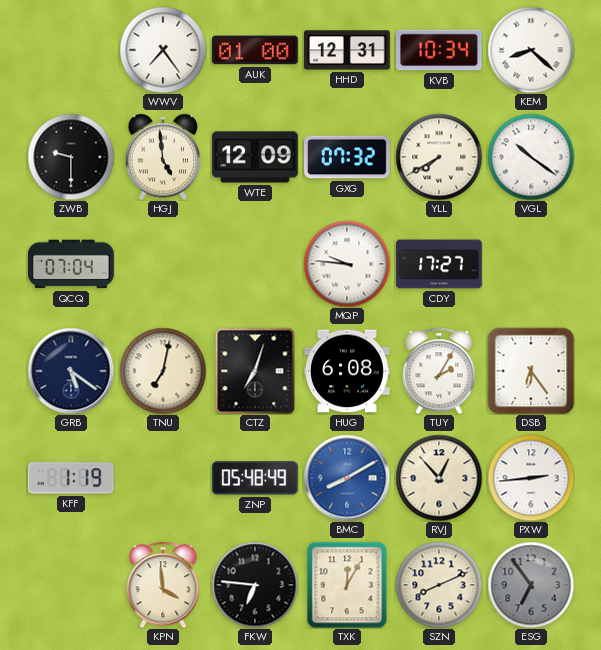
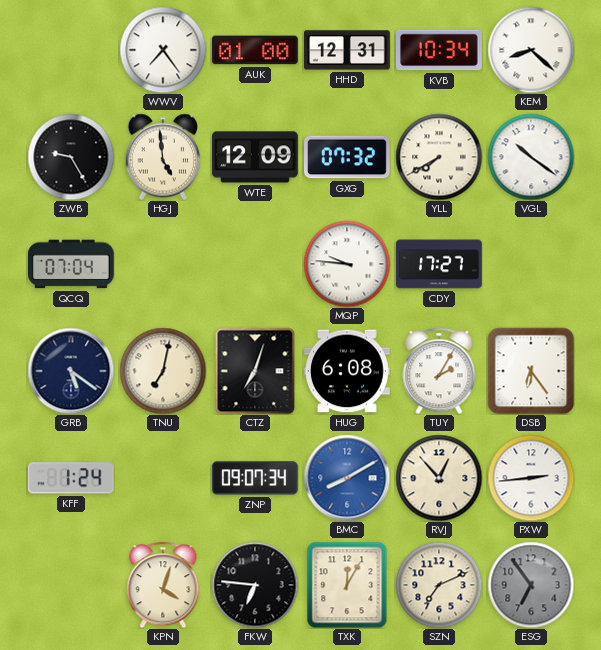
ZWB: 9:30 -> 9:25
KFF: 1:19 -> 1:24
ZNP: 05:48 -> 09:07
KPN: 3:59 -> 4:03
SZN: 8:11 -> 7:11
